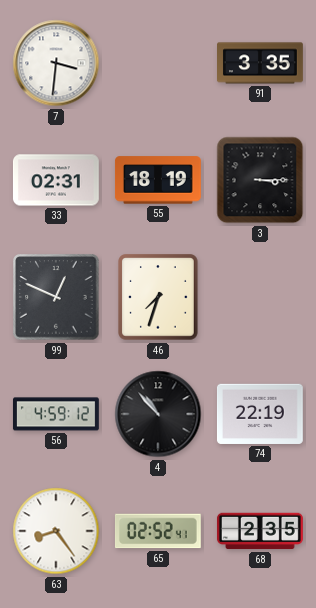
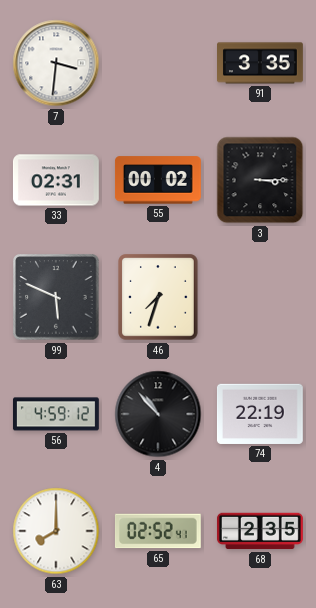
55: 18:19 -> 00:02
99: 12:49 -> 5:49
63: 8:24 -> 8:00
